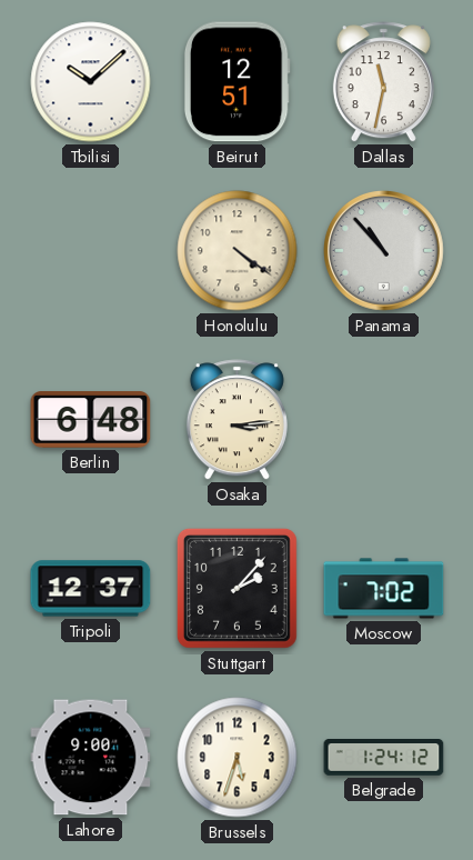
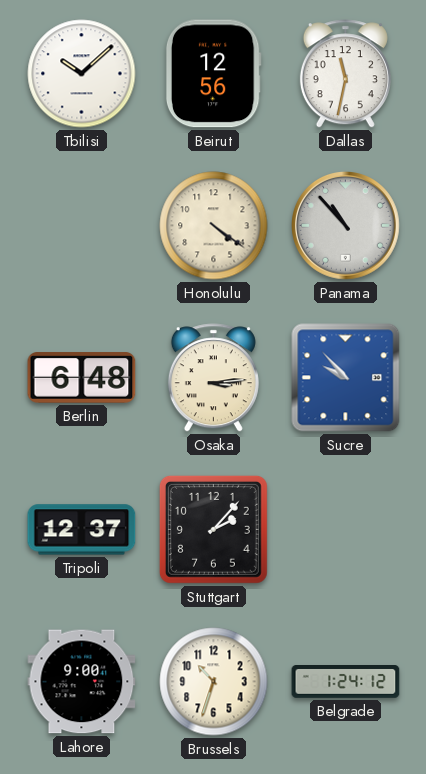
Beirut: 12:51 -> 12:56
Sucre: none -> 9:53
Moscow: 7:02 -> none
Brussels: 5:33 -> 10:33
